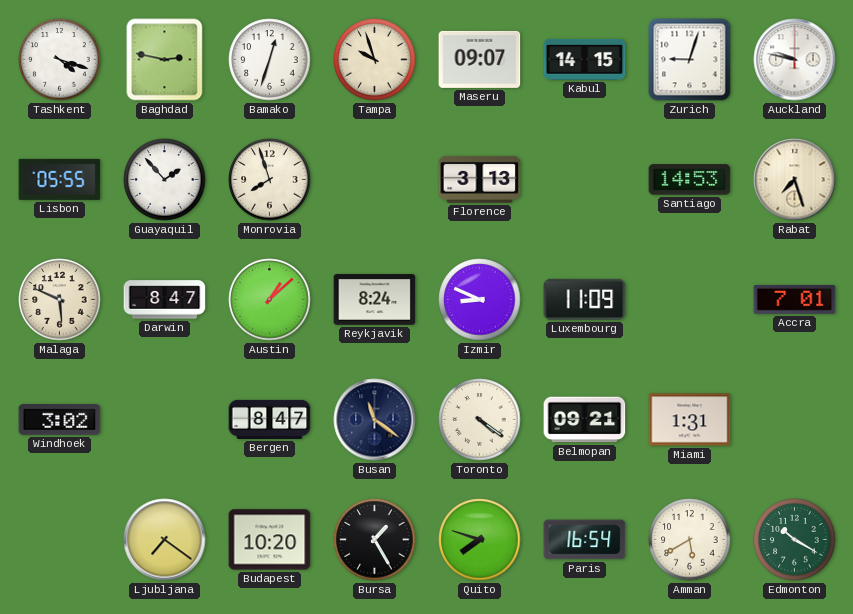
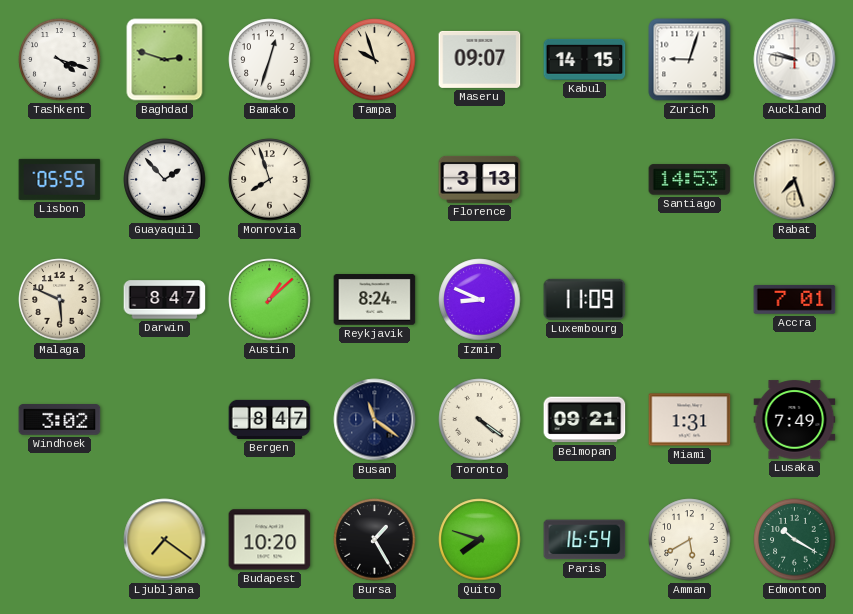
Baghdad: 2:47 -> 2:48
Lusaka: none -> 7:49
